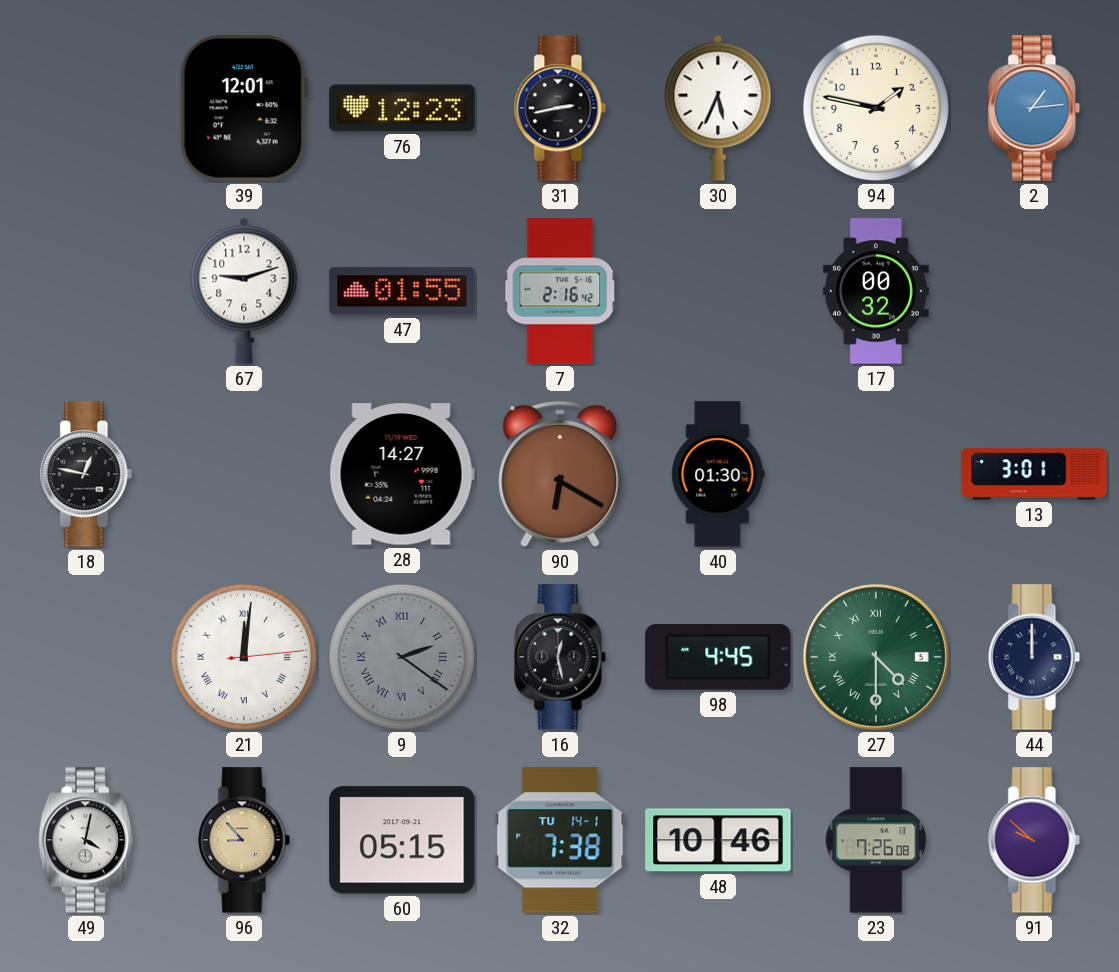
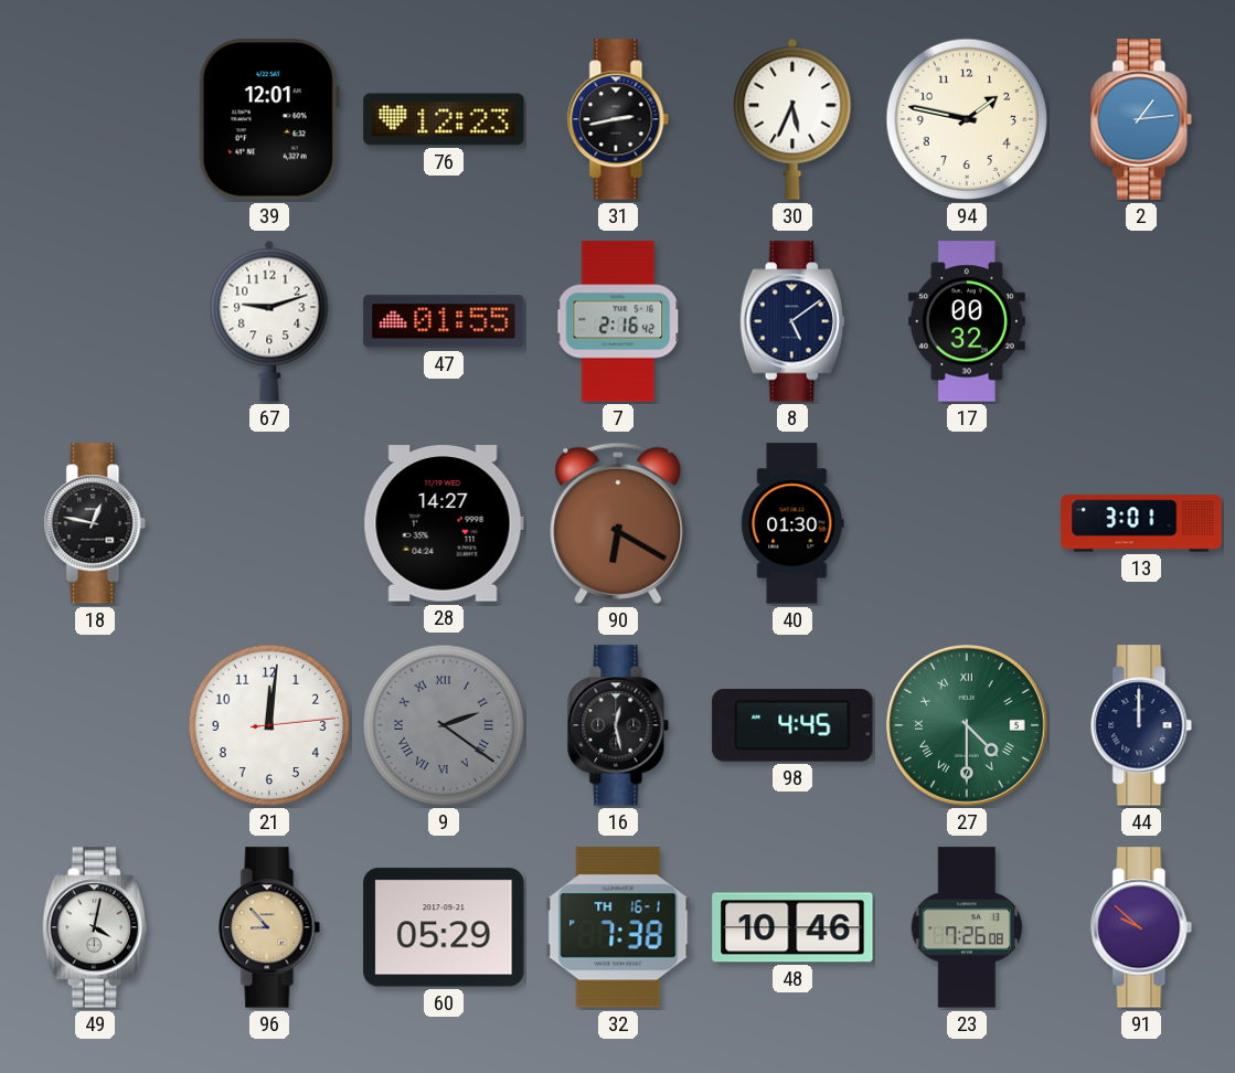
8: none -> 5:09
21 numerals: Roman -> Arabic
60: 05:15 -> 05:29
32 date: TU 14-1 -> TH 16-1
